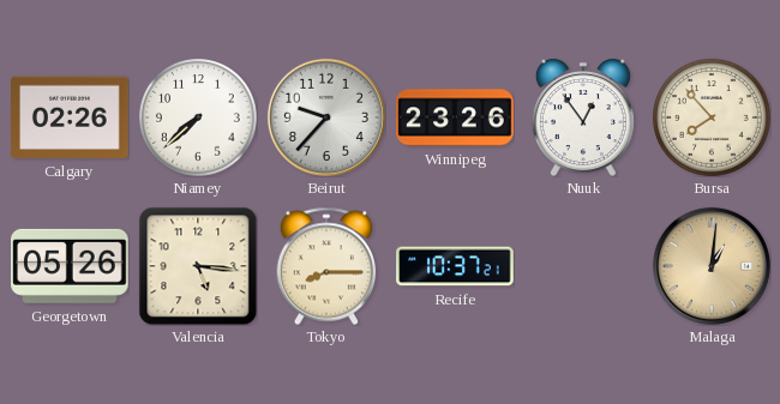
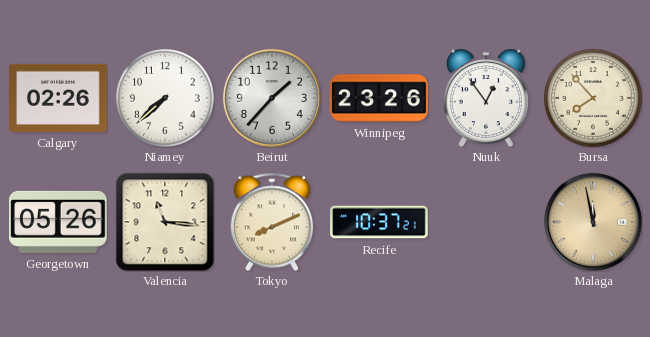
Beirut: 9:37 -> 1:37
Valencia: 5:16 -> 11:16
Tokyo: 8:15 -> 8:11
Malaga: 1:01 -> 11:58
